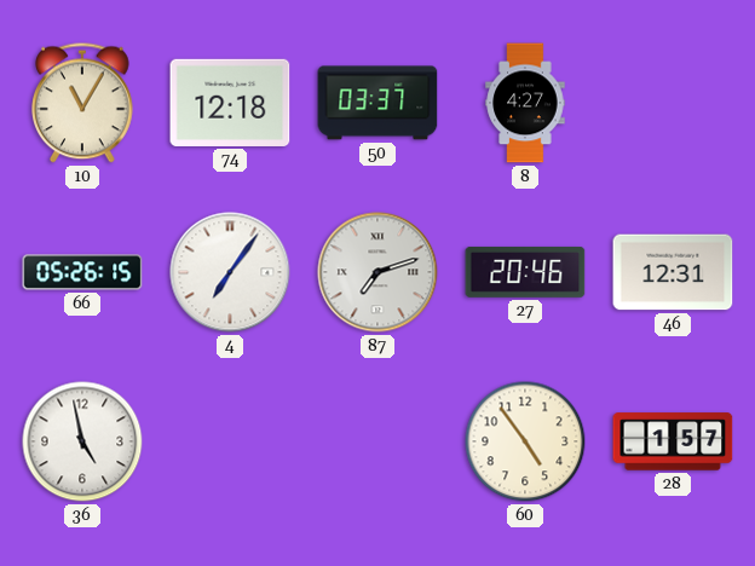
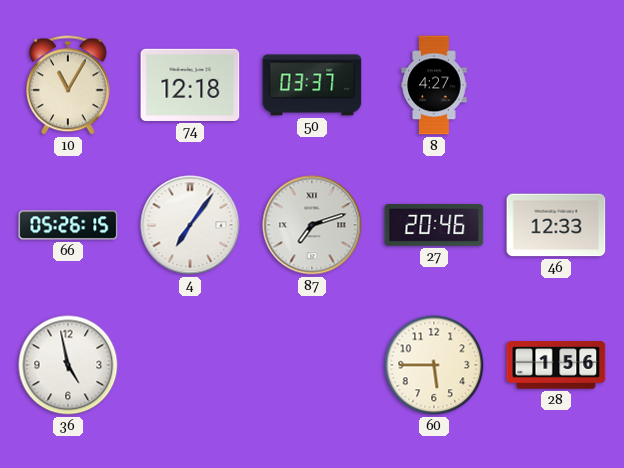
46: 12:31 -> 12:33
60: 4:54 -> 5:45
28: 1:57 -> 1:56
